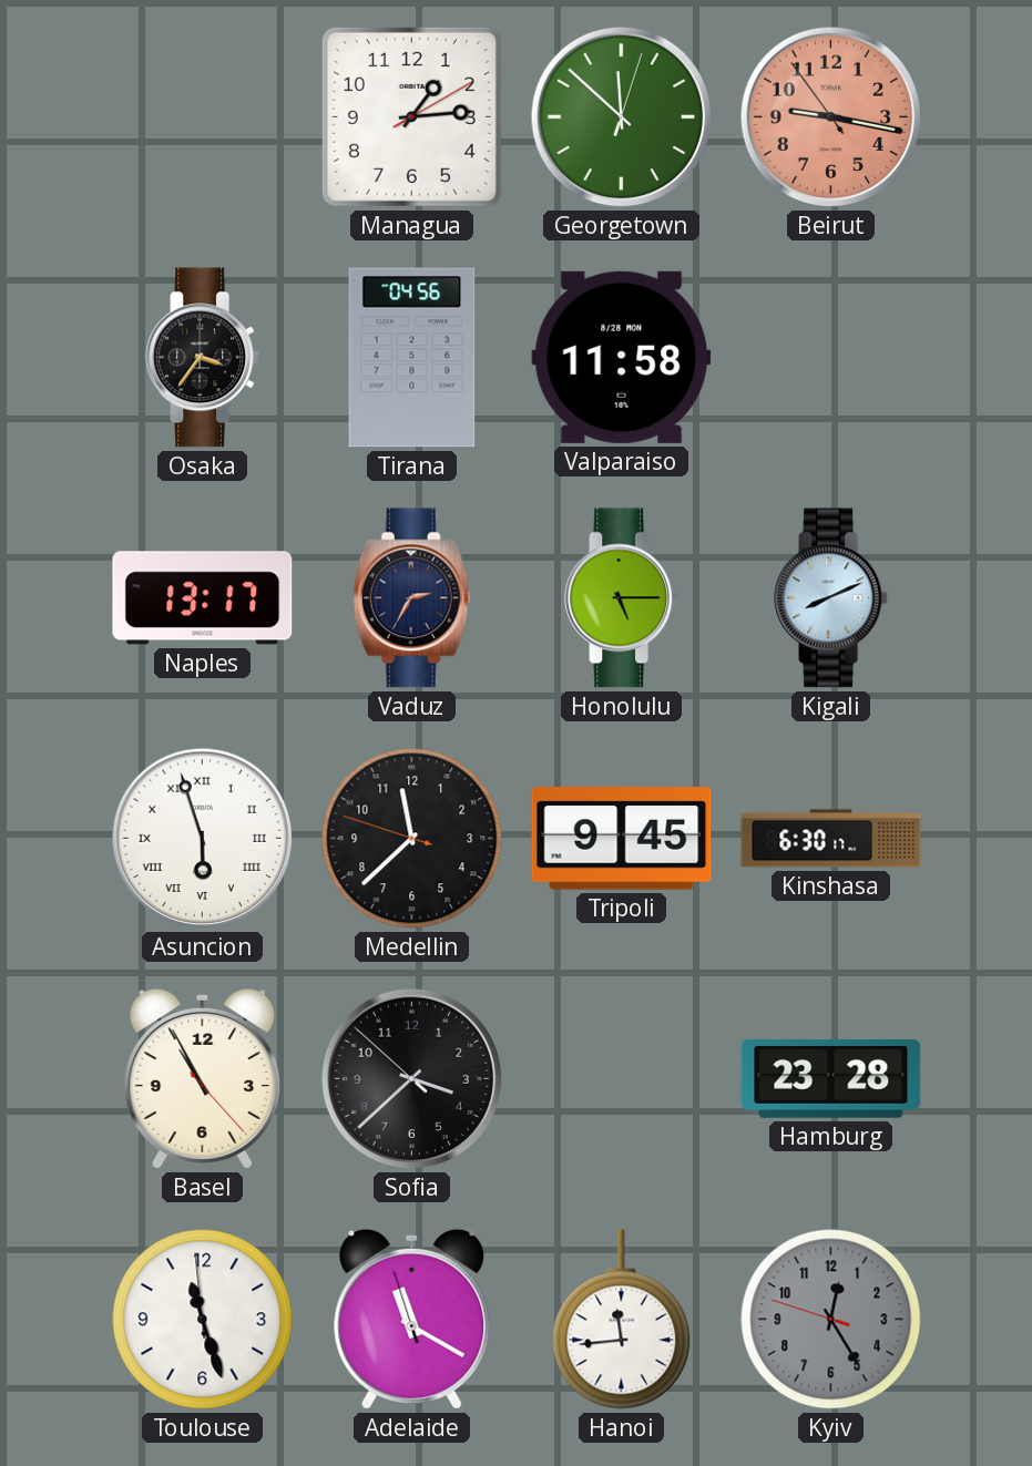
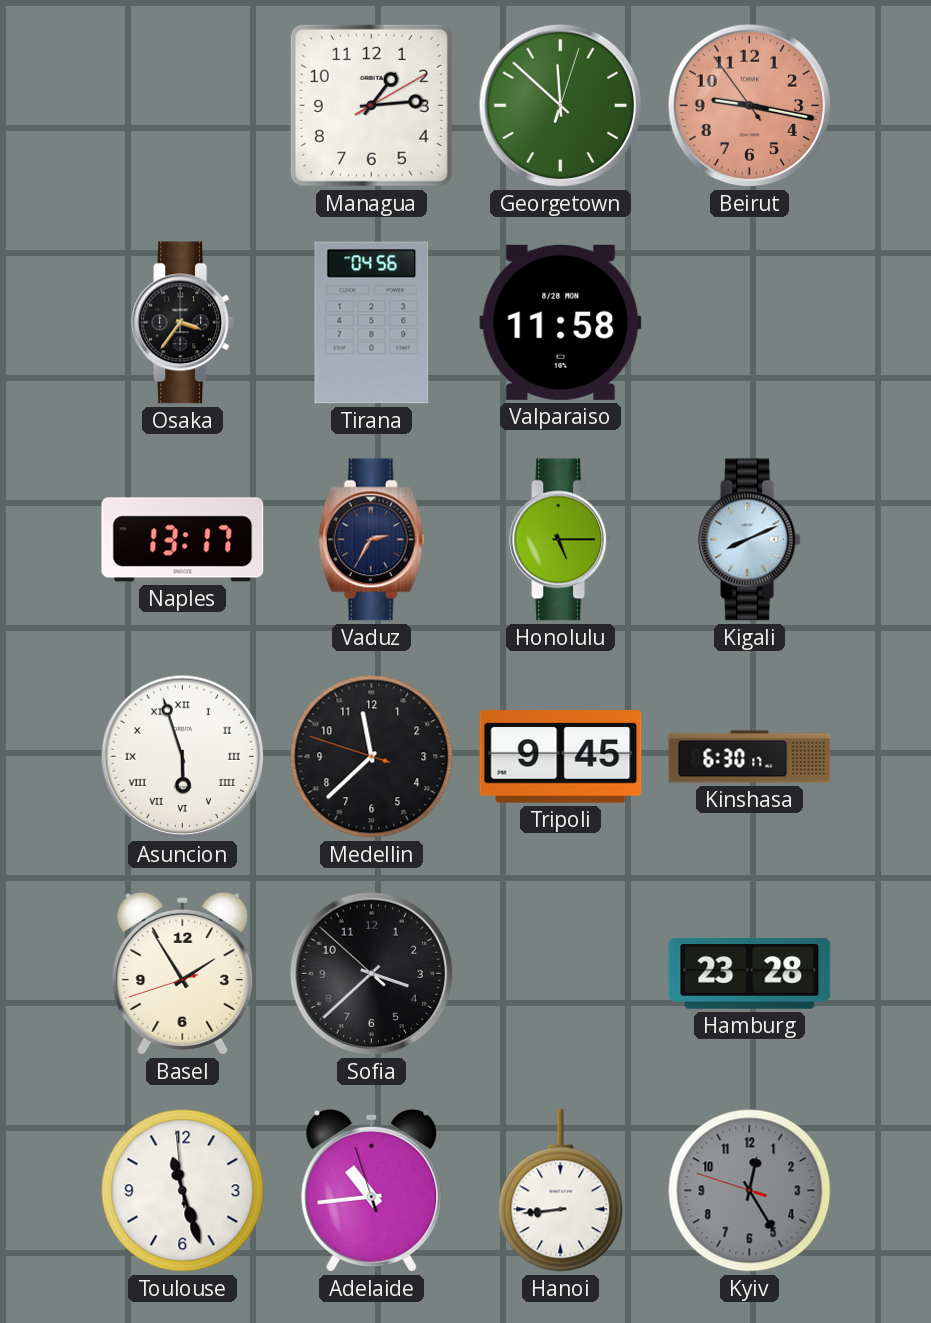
Basel: 10:55 -> 1:54
Adelaide: 11:19 -> 10:43
Hanoi: 11:44 -> 8:44
